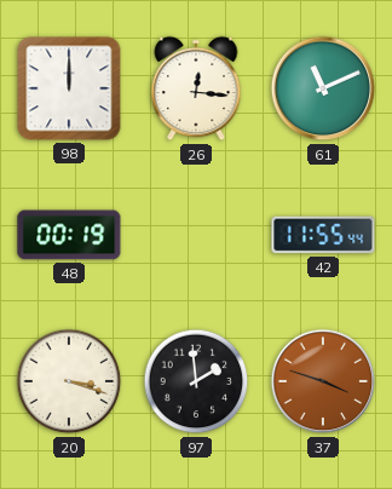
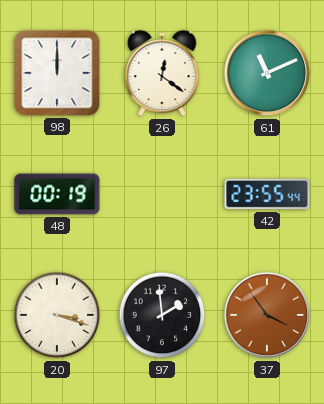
26: 12:16 -> 12:21
42: 11:55 -> 23:55
37: 3:48 -> 3:54
